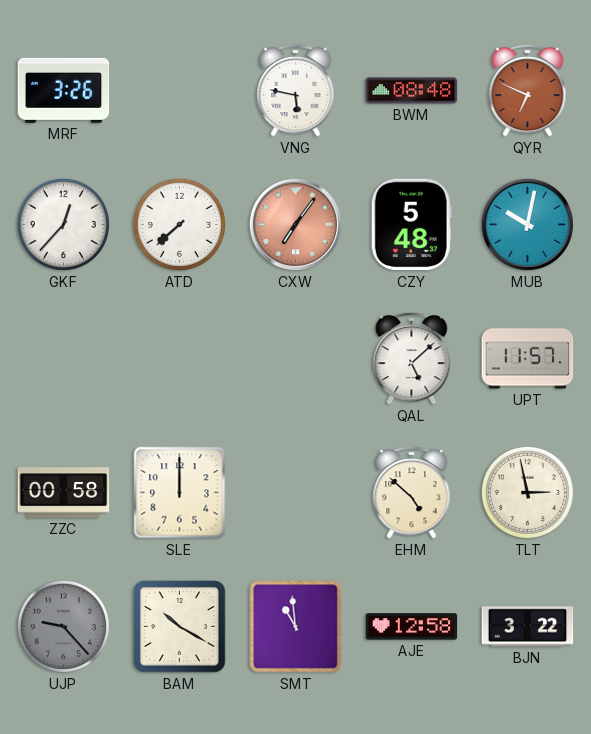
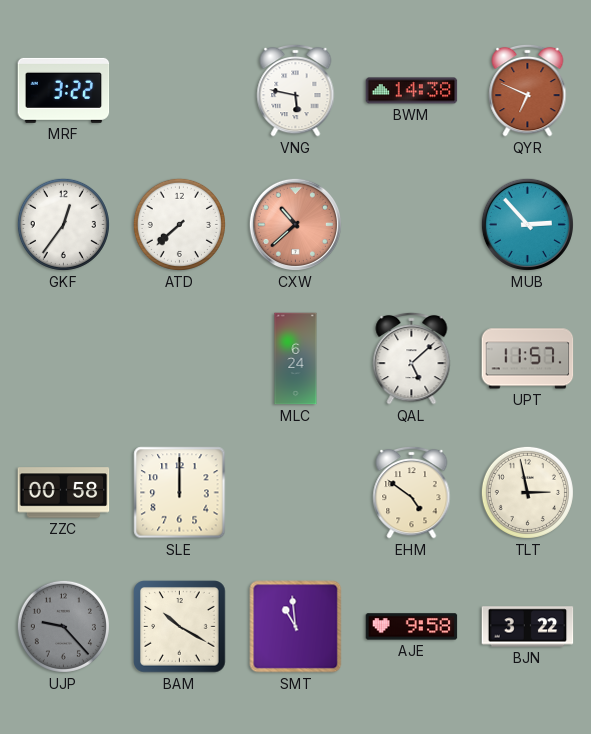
MRF: 3:26 -> 3:22
BWM: 08:48 -> 14:38
GKF: 12:37 -> 12:36
CXW: 7:06 -> 10:38
CZY: 5:48 -> none
MUB: 10:02 -> 2:53
MLC: none -> 6:24
EHM: 4:52 -> 4:51
AJE: 12:58 -> 9:58
